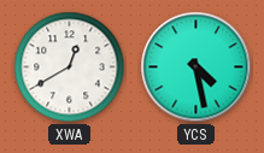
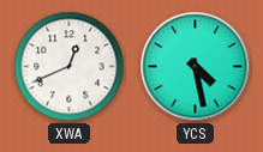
XWA: 12:40 -> 12:41
